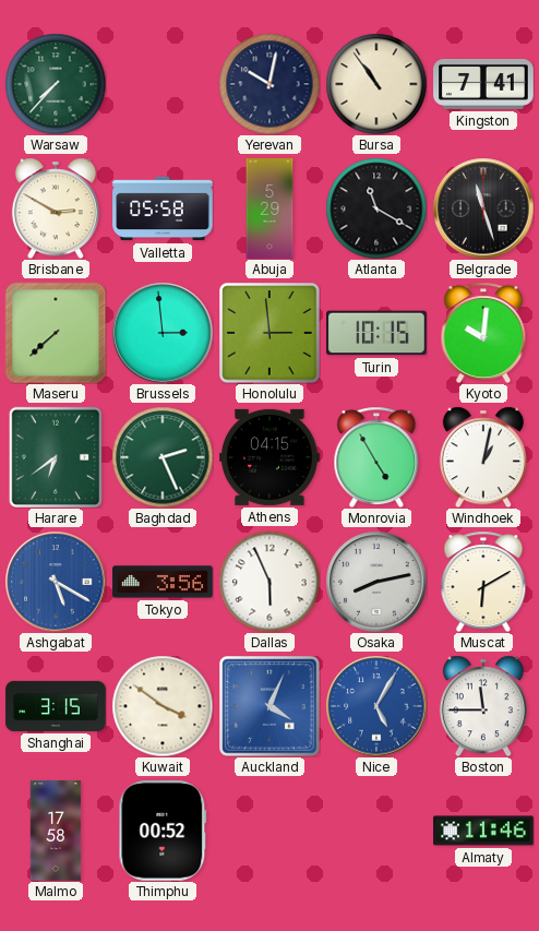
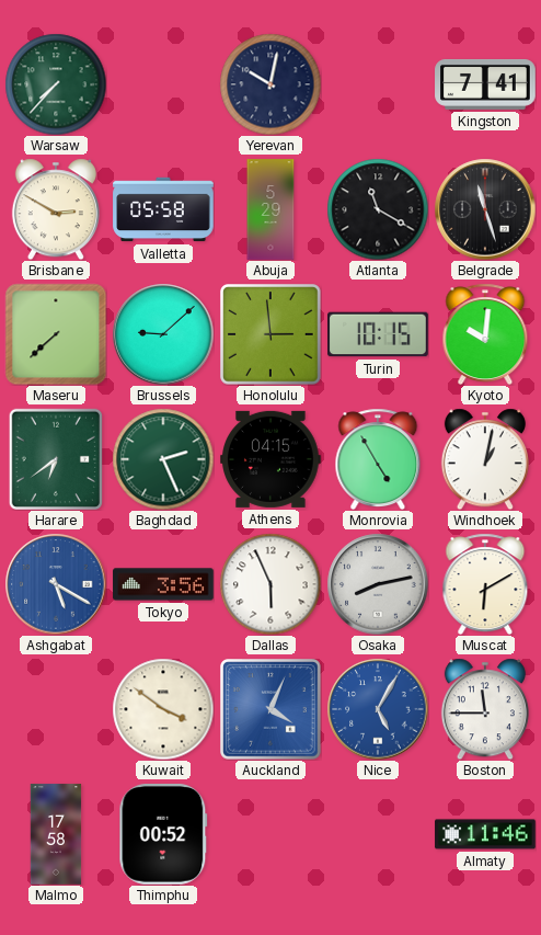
Bursa: 10:54 -> none
Brussels: 2:59 -> 9:08
Shanghai: 3:15 -> none
